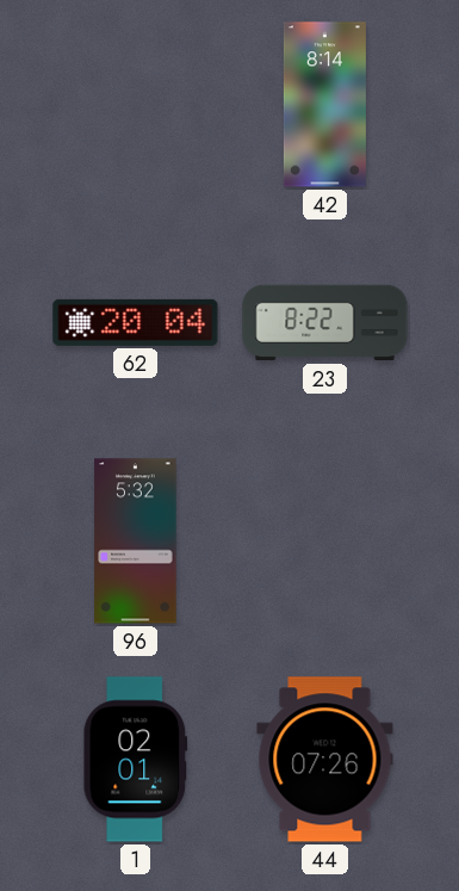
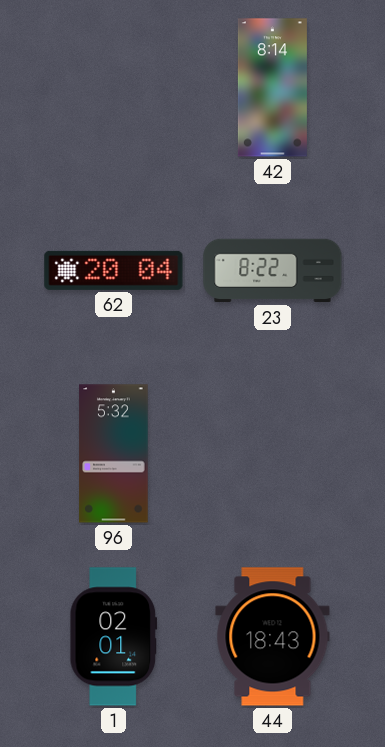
44: 07:26 -> 18:43
